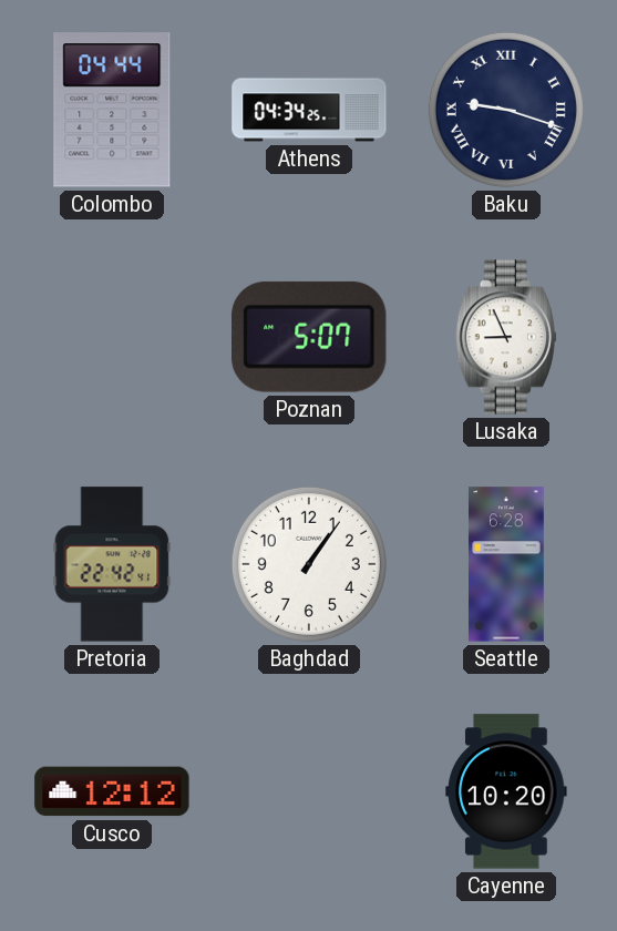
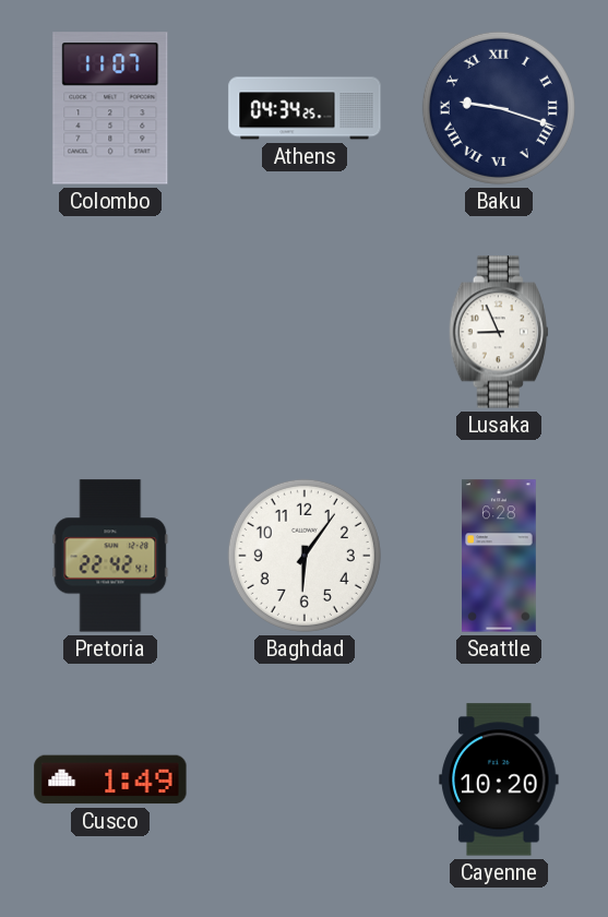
Colombo: 04:44 -> 11:07
Poznan: 5:07 -> none
Baghdad: 1:06 -> 6:06
Cusco: 12:12 -> 1:49
